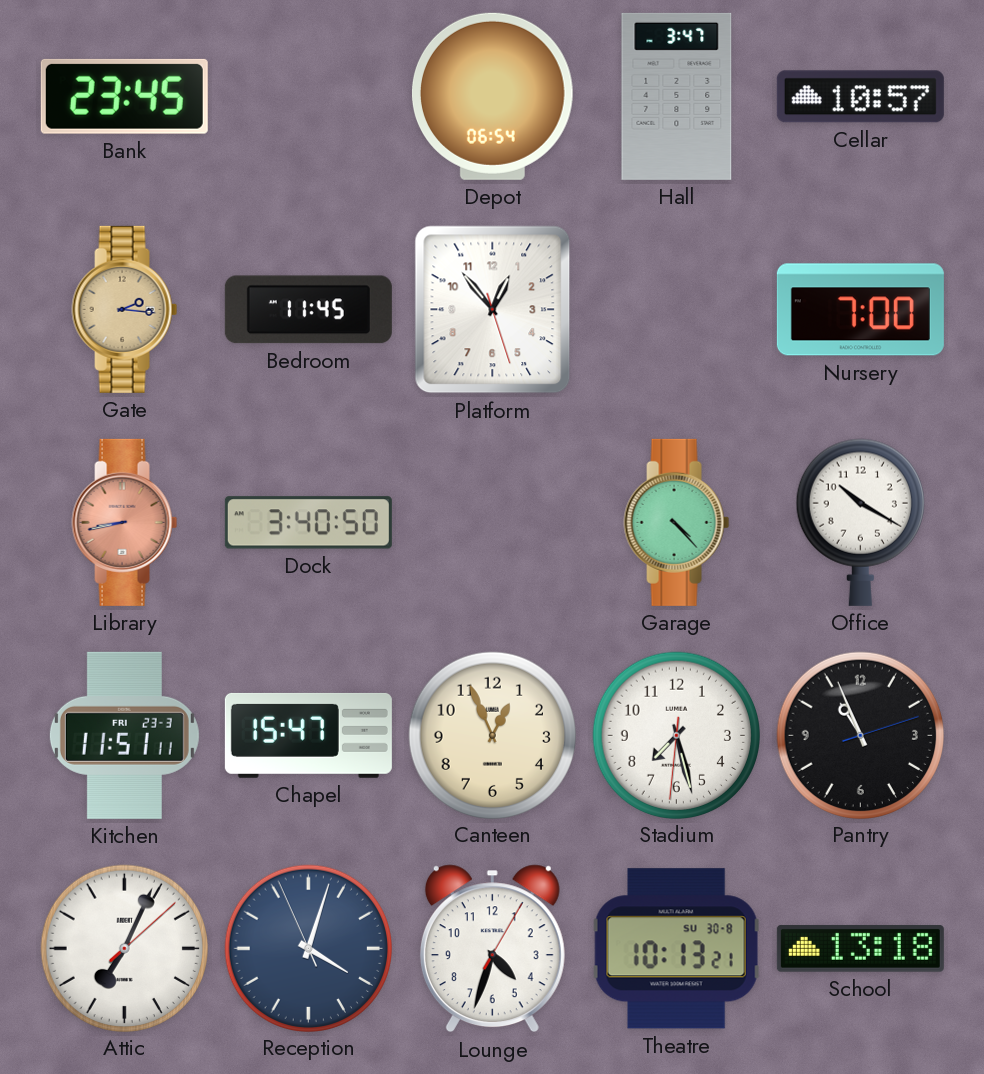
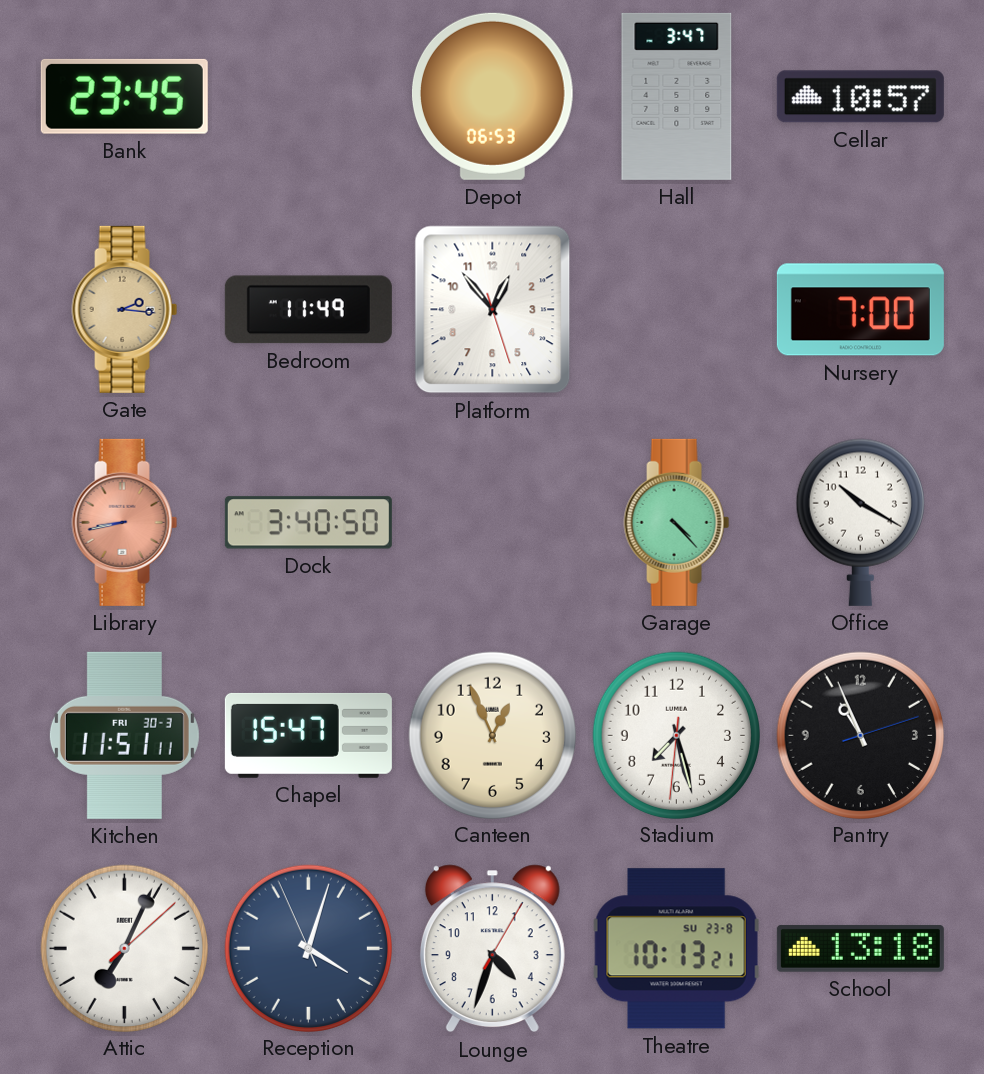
Depot: 06:54 -> 06:53
Bedroom: 11:45 -> 11:49
Kitchen date: FRI 23-3 -> FRI 30-3
Theatre date: SU 30-8 -> SU 23-8
